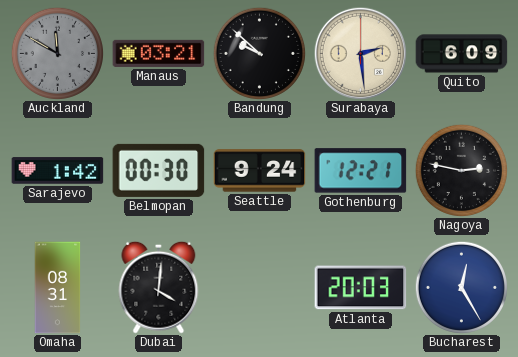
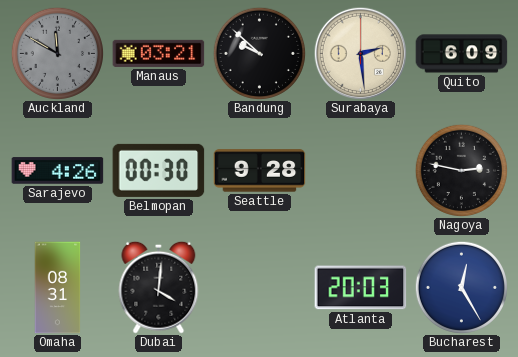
Sarajevo: 1:42 -> 4:26
Seattle: 9:24 -> 9:28
Gothenburg: 12:21 -> none
